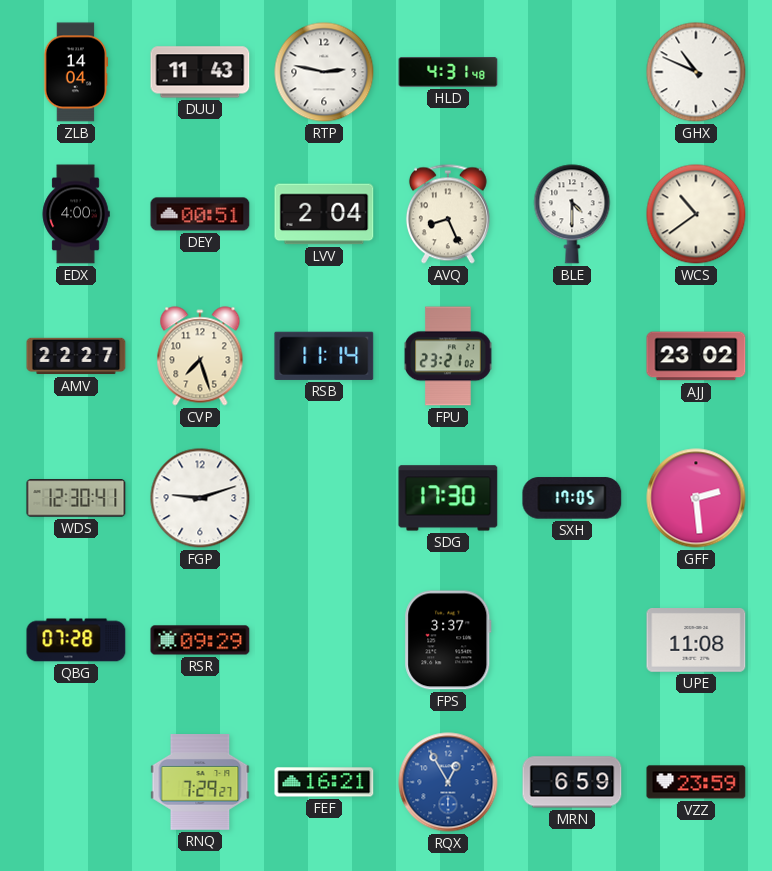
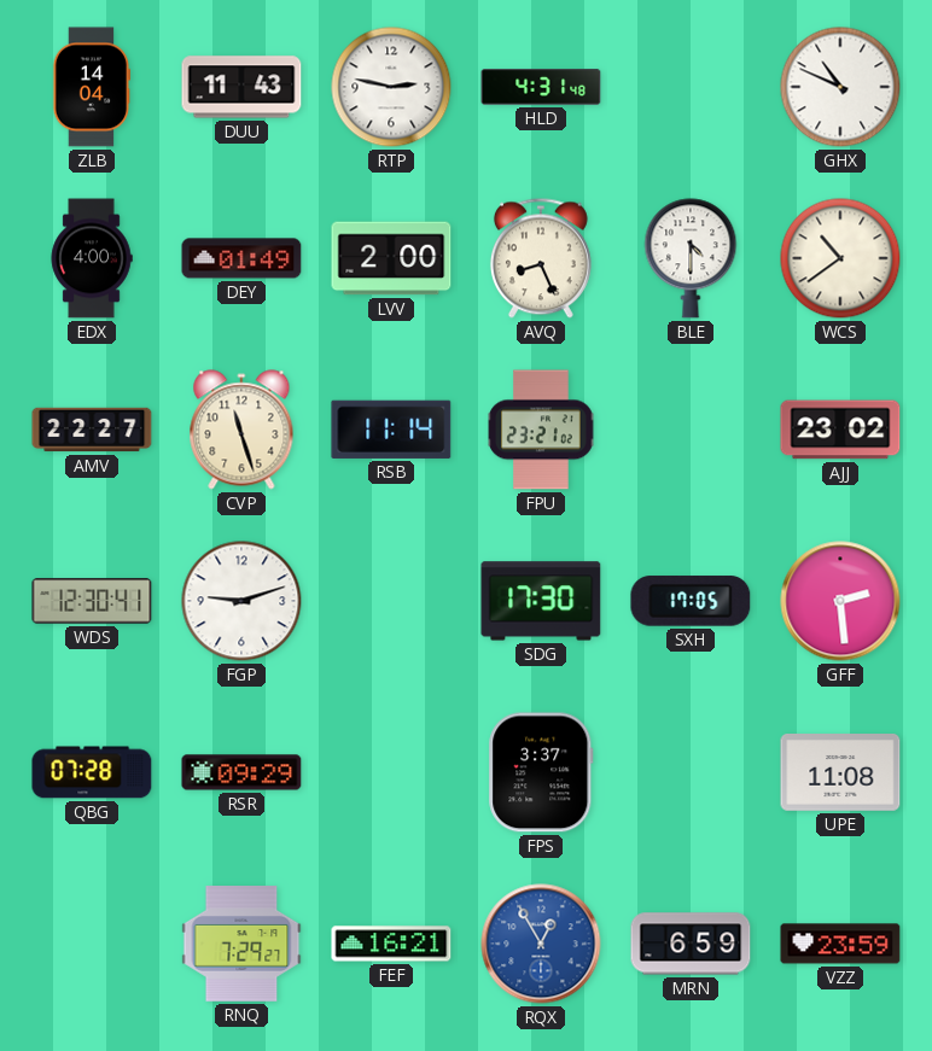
DEY: 00:51 -> 01:49
LVV: 2:04 -> 2:00
CVP: 7:27 -> 11:27
